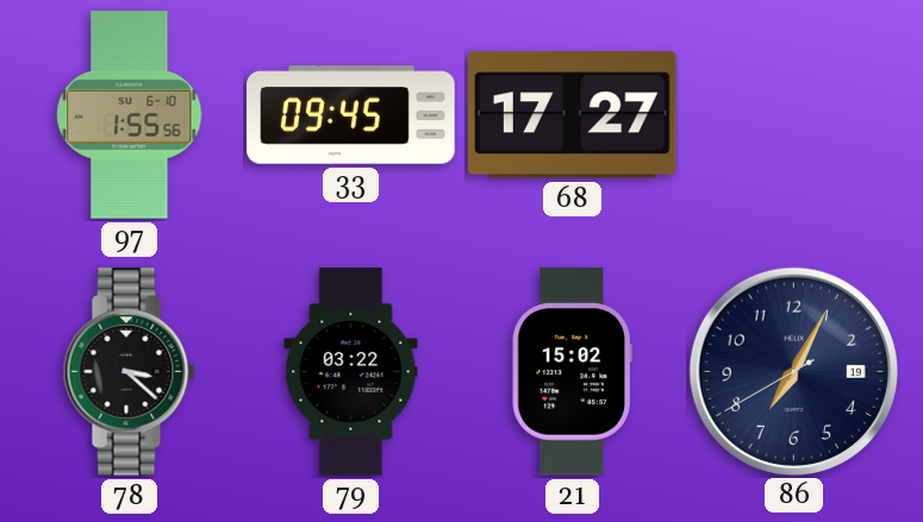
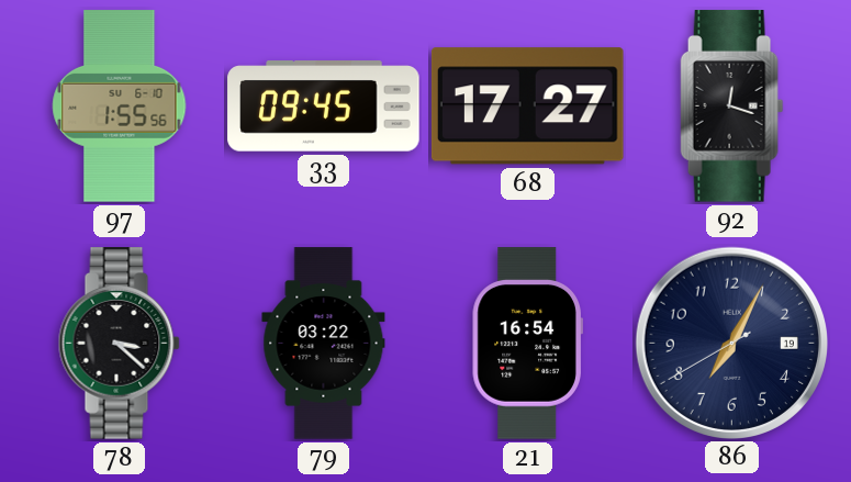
92: none -> 12:18
21: 15:02 -> 16:54
